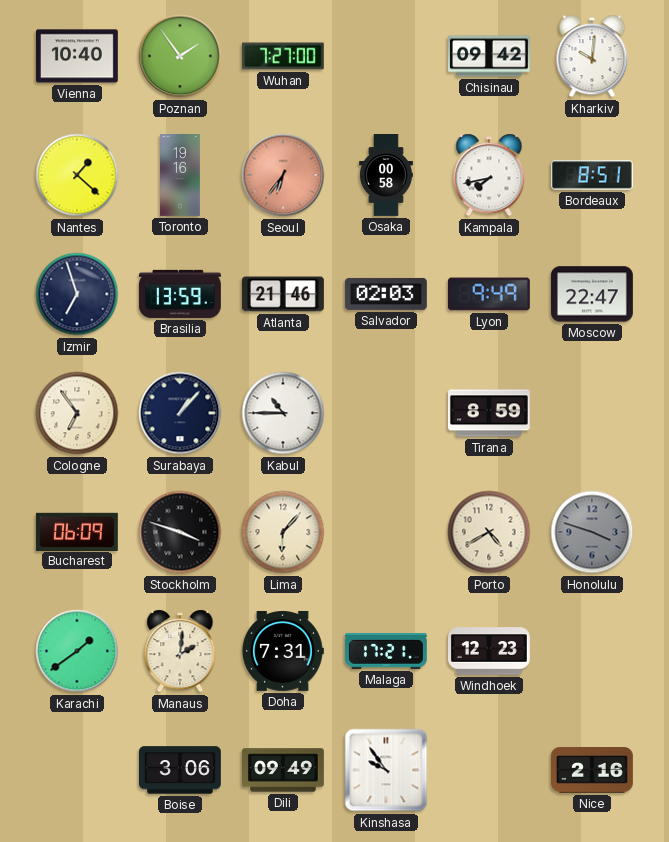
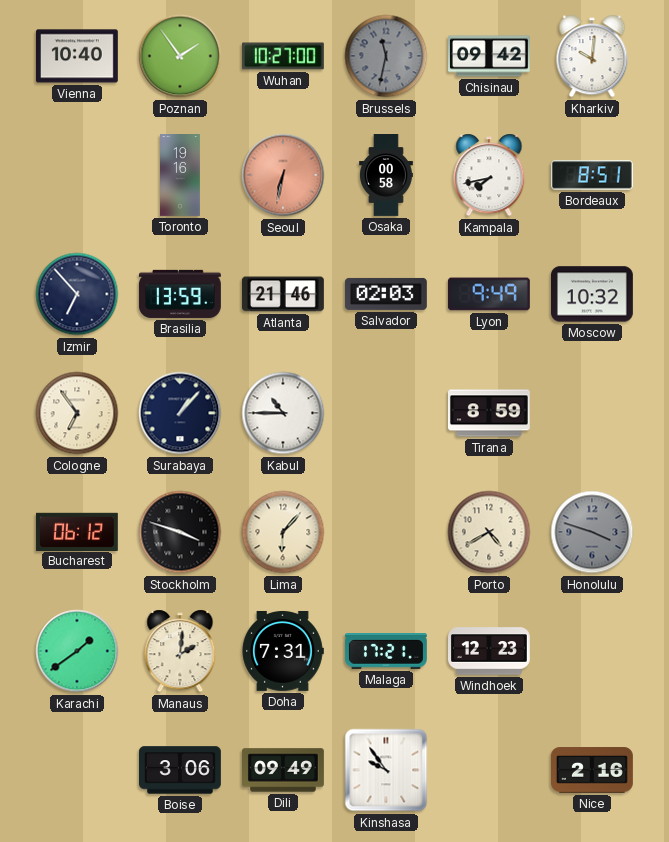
Wuhan: 7:27 -> 10:27
Brussels: none -> 11:32
Nantes: 1:22 -> none
Seoul: 6:36 -> 6:32
Izmir: 6:57 -> 6:53
Moscow: 22:47 -> 10:32
Bucharest: 06:09 -> 06:12
